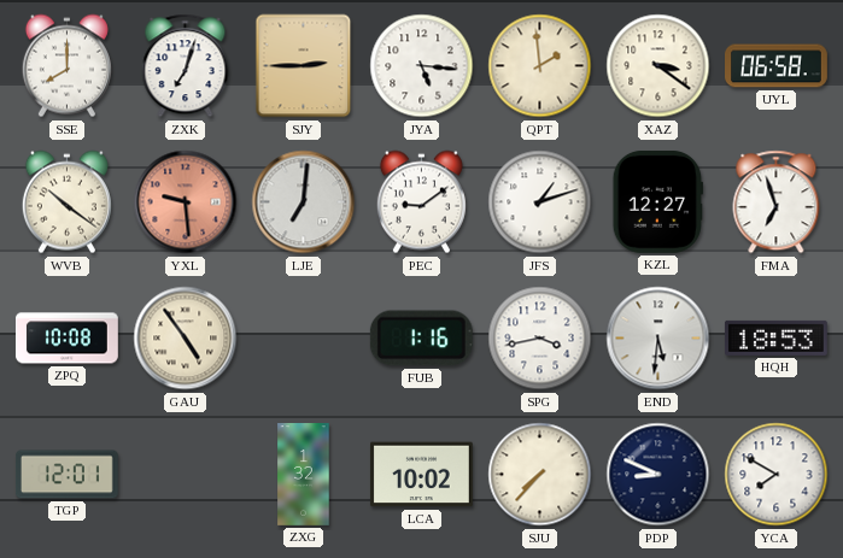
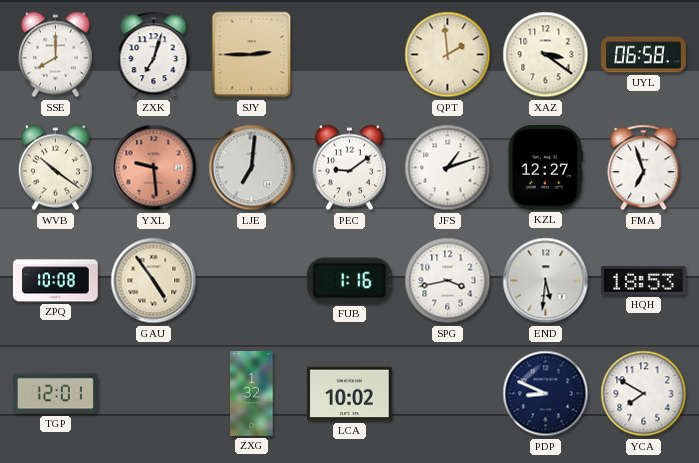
JYA: 5:16 -> none
SJU: 7:37 -> none
